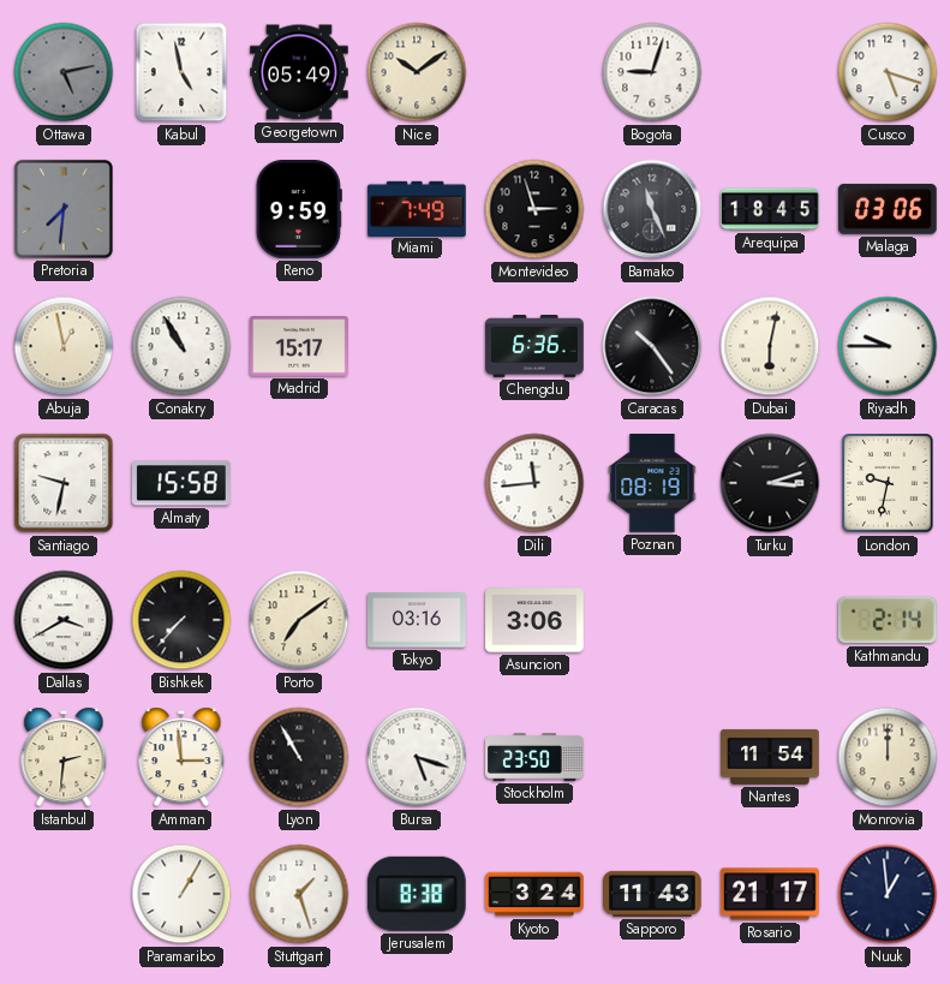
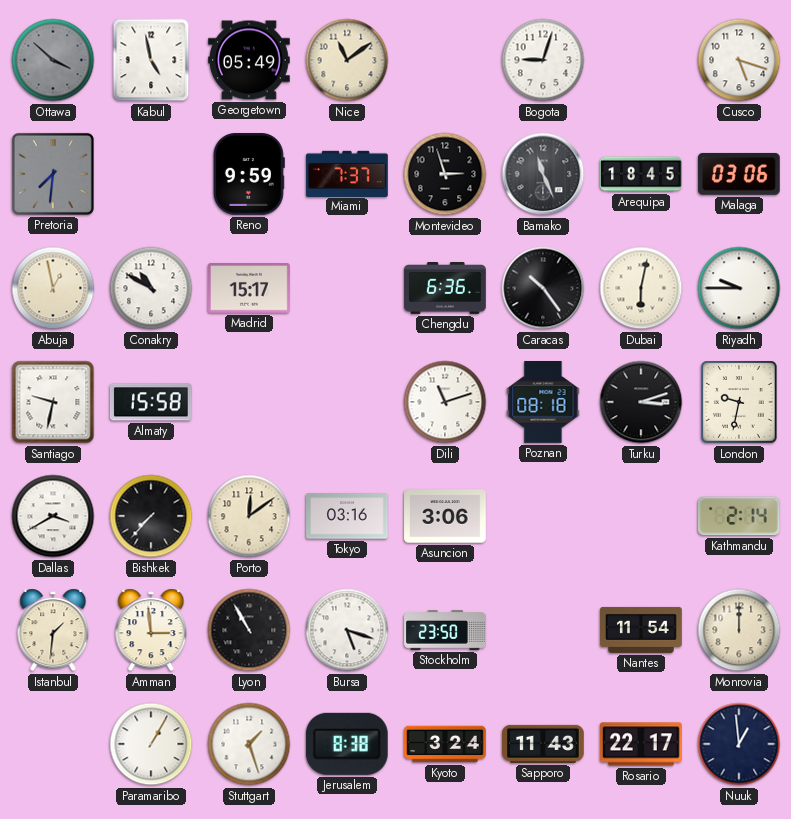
Ottawa: 5:13 -> 3:52
Nice: 10:09 -> 11:09
Miami: 7:49 -> 7:37
Conakry: 10:55 -> 10:50
Dili: 11:44 -> 11:12
Poznan: 08:19 -> 08:18
Porto: 7:09 -> 12:09
Istanbul: 2:31 -> 1:31
Rosario: 21:17 -> 22:17
